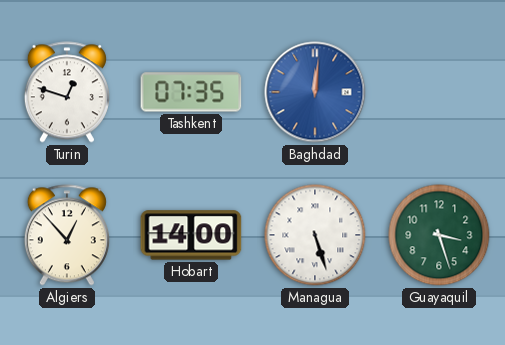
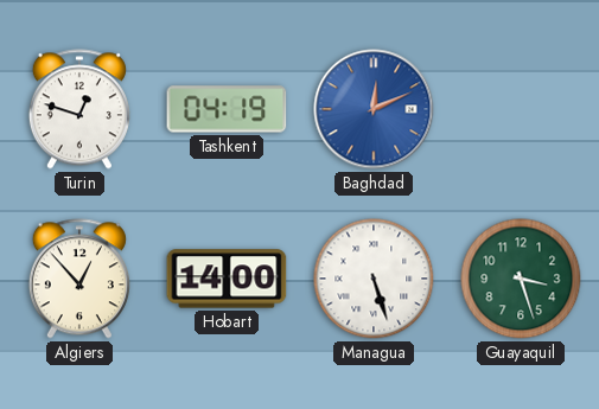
Tashkent: 07:35 -> 04:19
Baghdad: 12:01 -> 12:11
